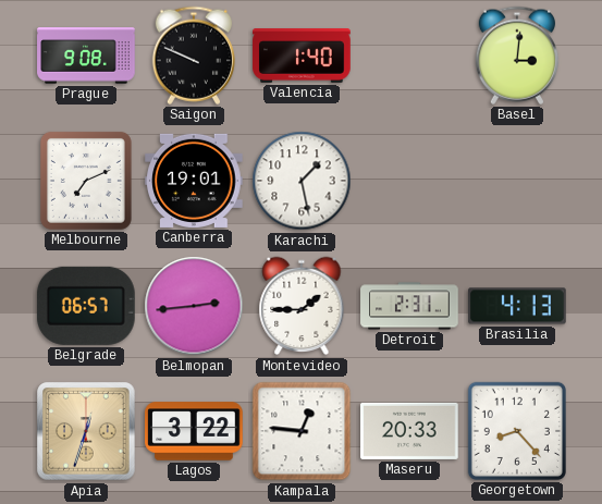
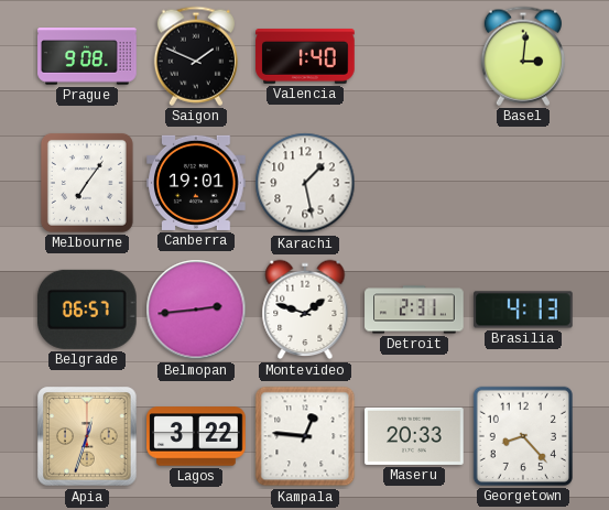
Saigon: 9:49 -> 1:49
Melbourne: 7:11 -> 7:06
Montevideo: 1:45 -> 1:48
